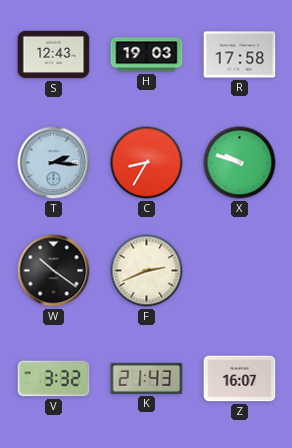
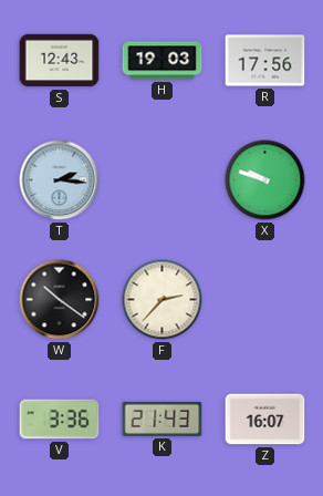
R: 17:58 -> 17:56
C: 8:35 -> none
F: 2:41 -> 2:37
V: 3:32 -> 3:36
